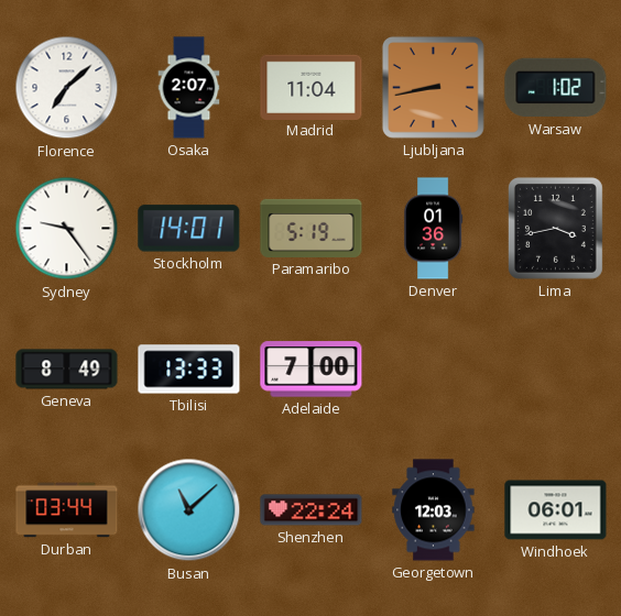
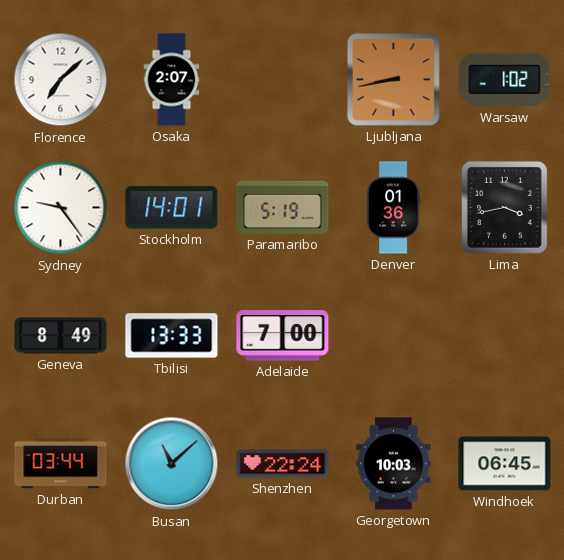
Madrid: 11:04 -> none
Georgetown: 12:03 -> 10:03
Windhoek: 06:01 -> 06:45
